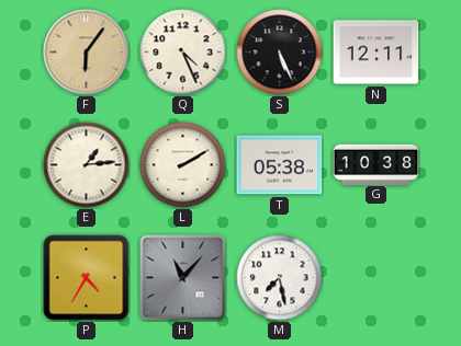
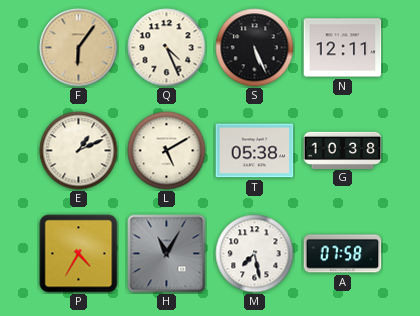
E: 1:14 -> 1:11
L: 2:10 -> 5:10
H: 11:07 -> 11:05
A: none -> 07:58
